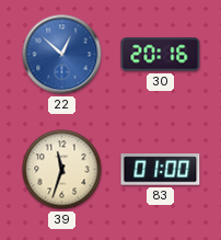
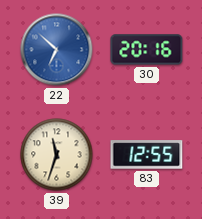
22: 12:52 -> 6:52
83: 01:00 -> 12:55
